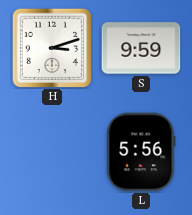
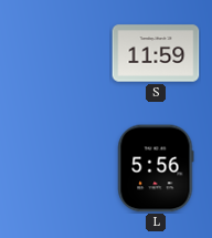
H: 3:12 -> none
S: 9:59 -> 11:59
